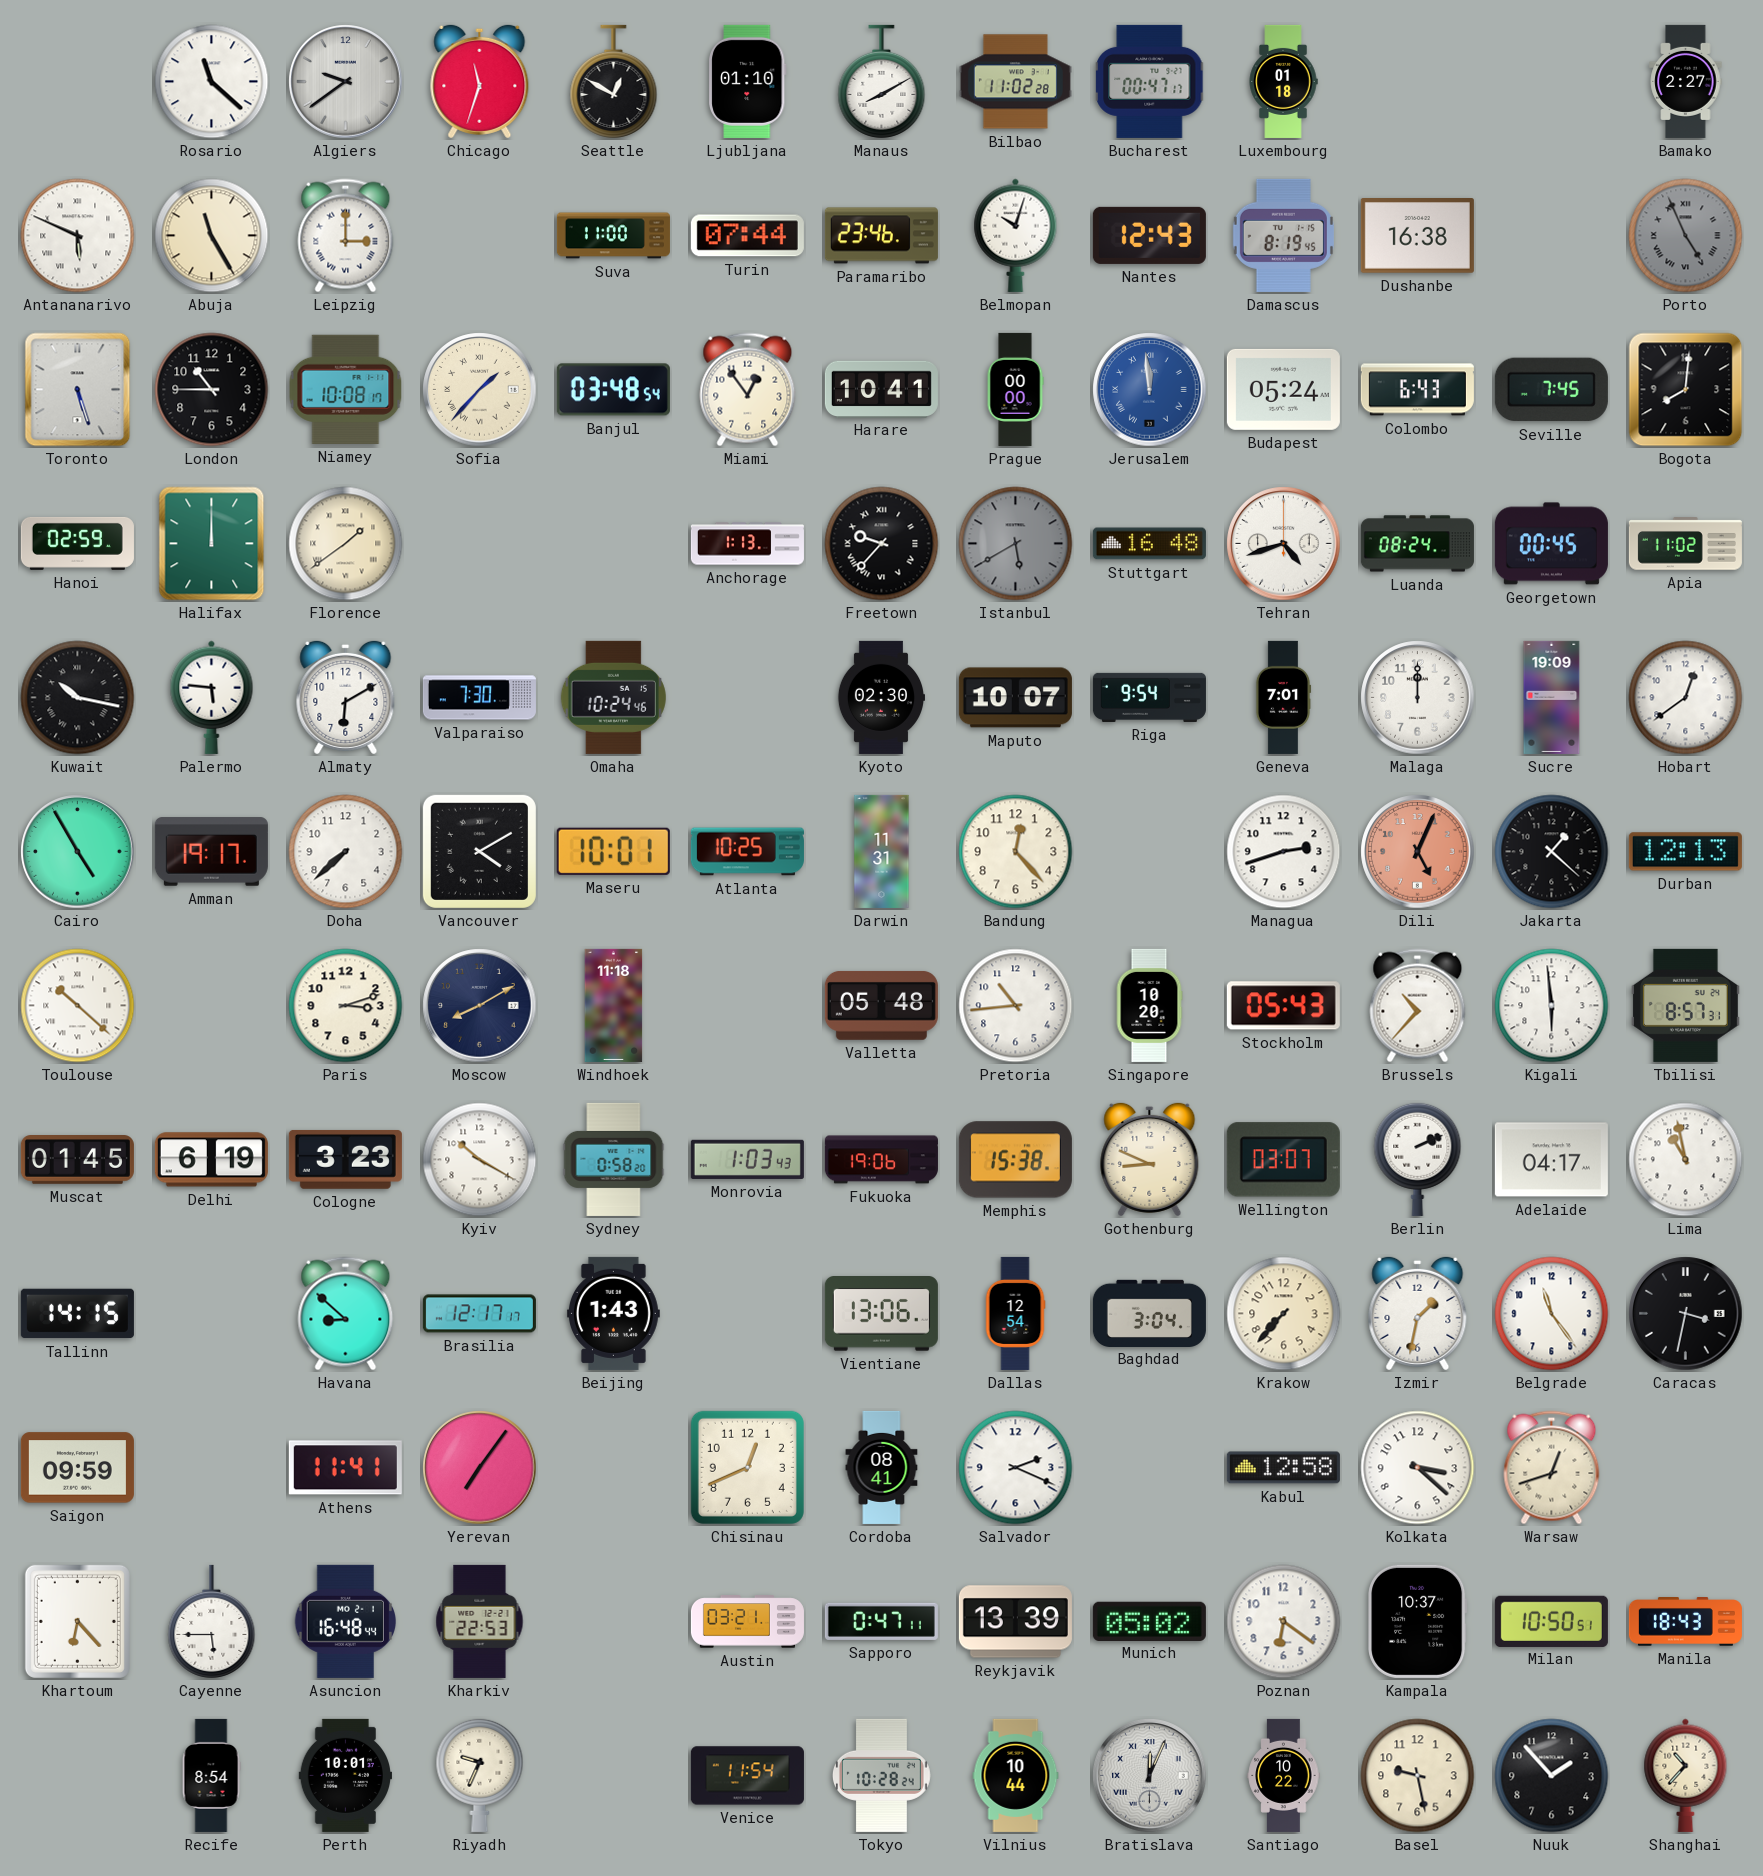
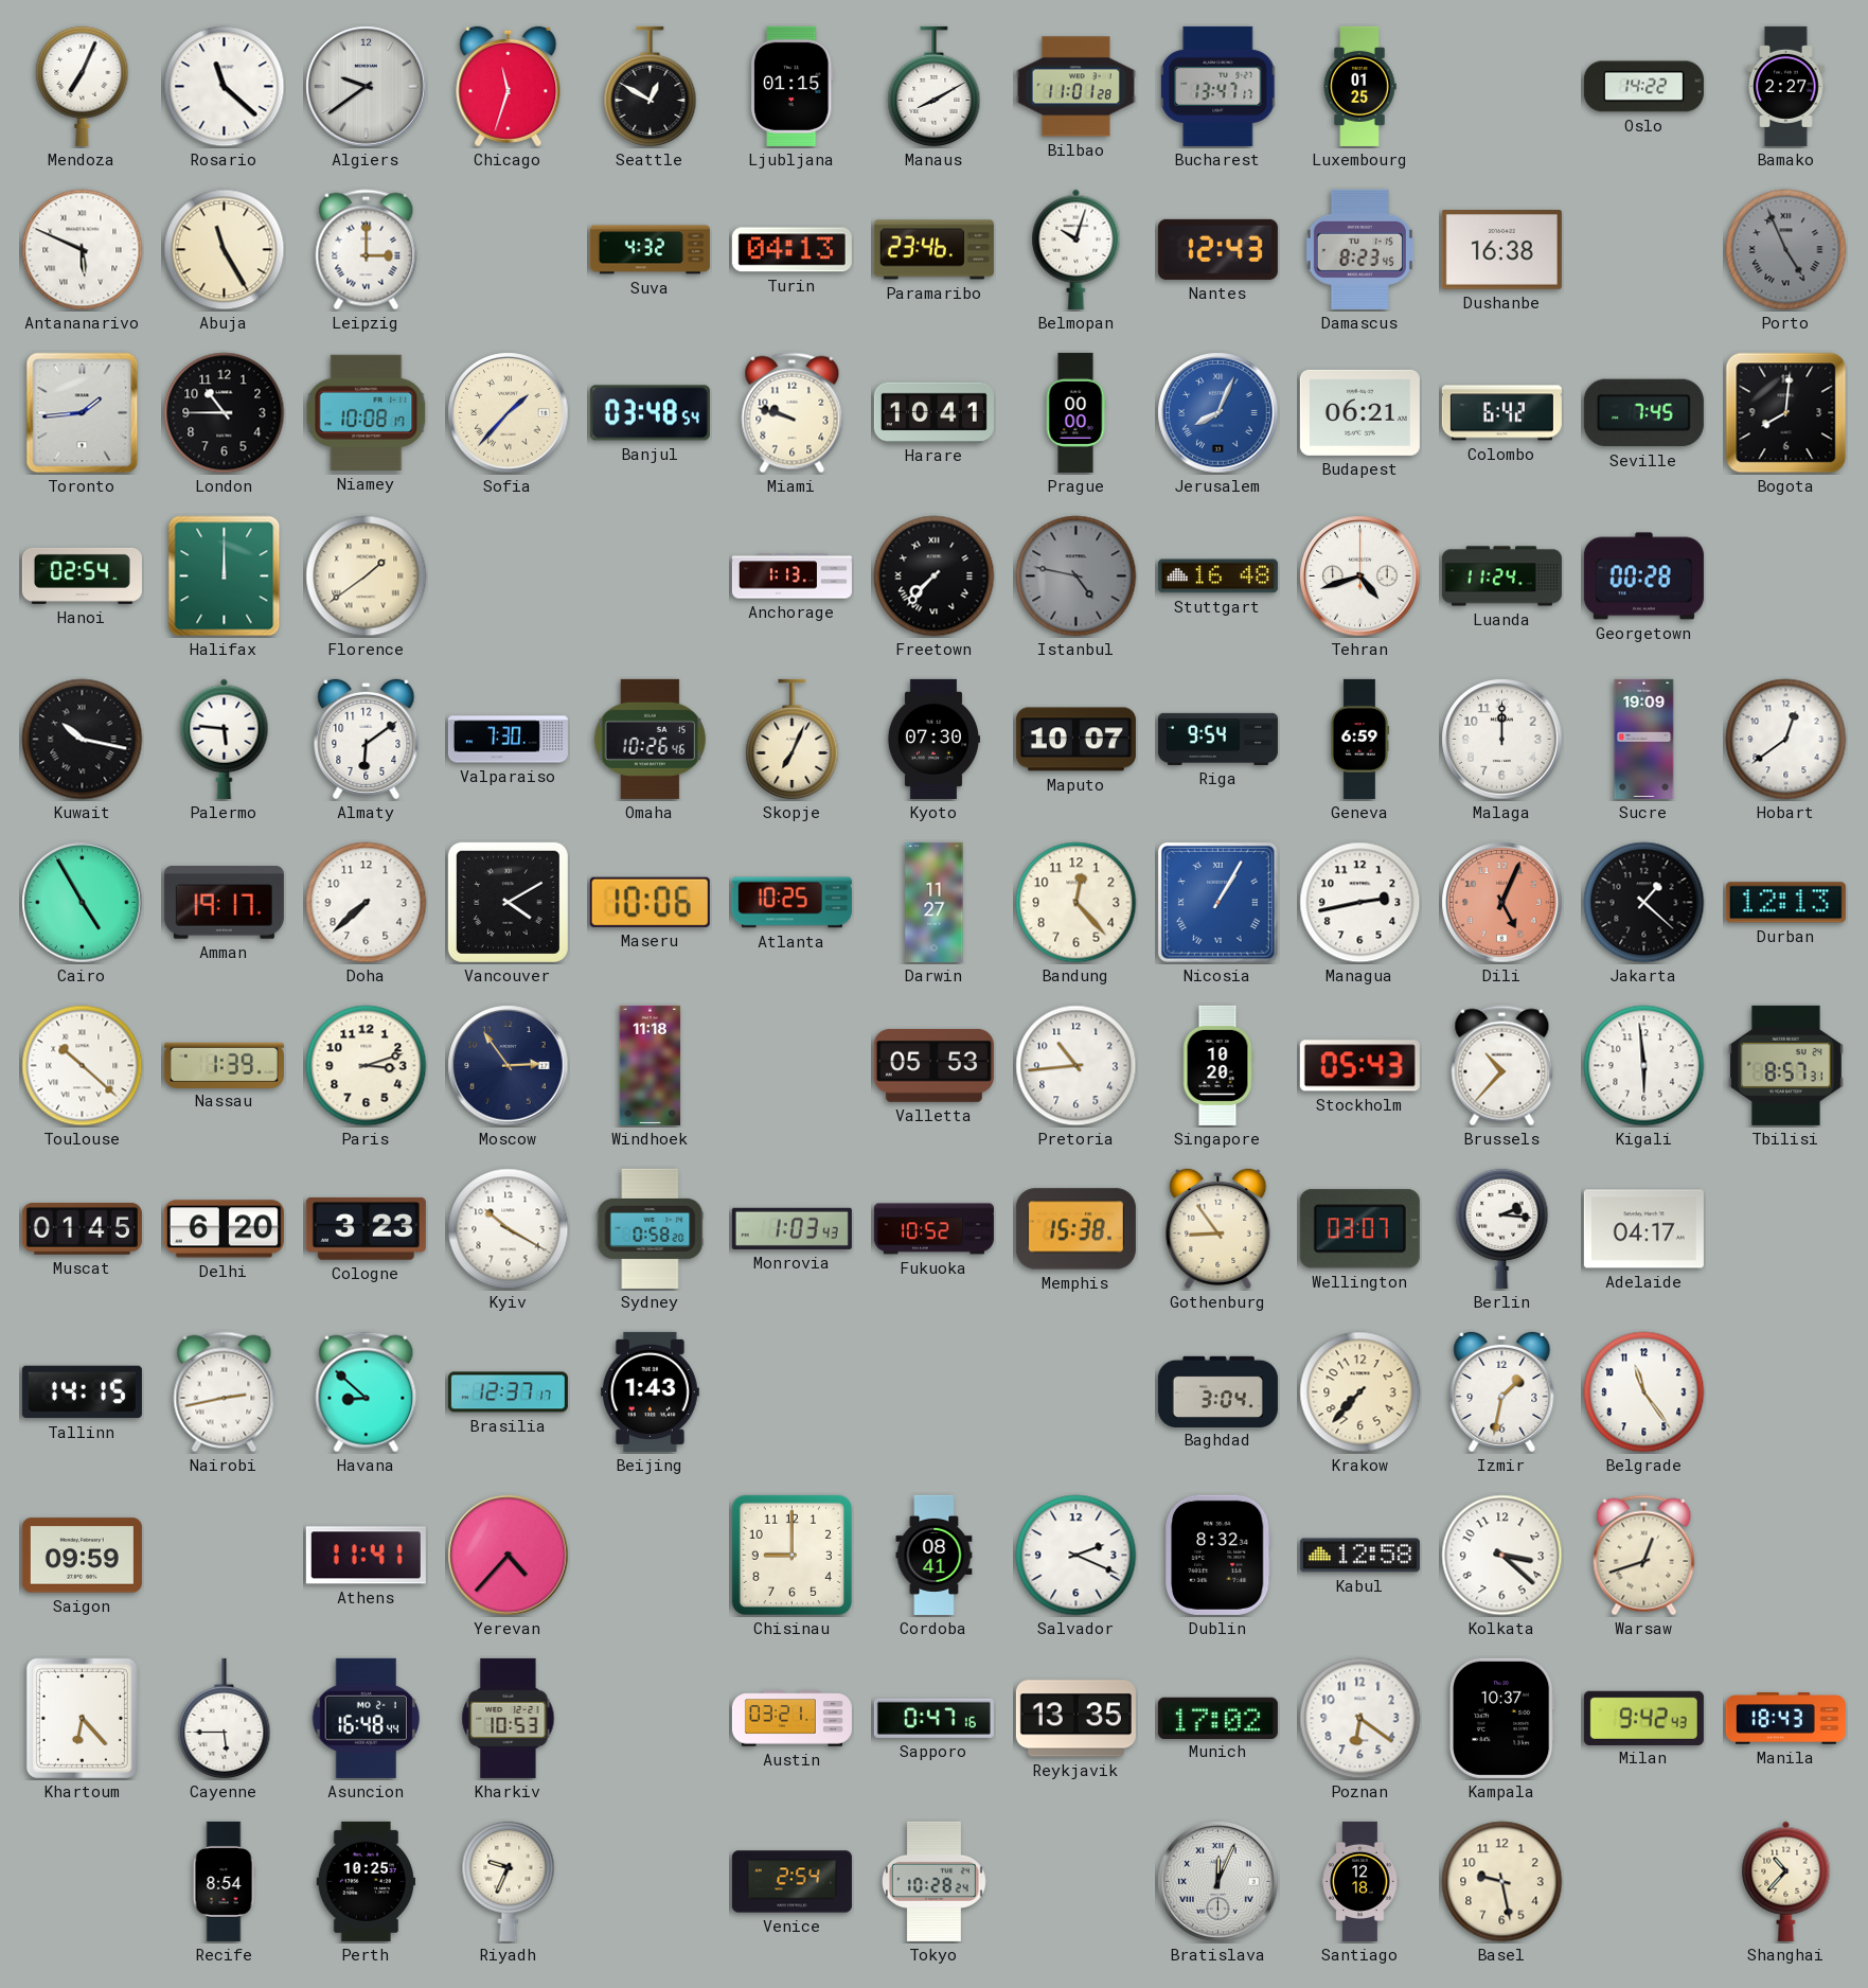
Mendoza: none -> 7:04
Ljubljana: 01:10 -> 01:15
Bilbao: 11:02 -> 11:01
Bucharest: 00:47 -> 13:47
Luxembourg: 01:18 -> 01:25
Oslo: none -> 14:22
Suva: 11:00 -> 4:32
Turin: 07:44 -> 04:13
Damascus: 8:19 -> 8:23
Toronto: 5:27 -> 1:44
Miami: 12:54 -> 9:48
Jerusalem: 11:59 -> 8:04
Budapest: 05:24 -> 06:21
Colombo: 6:43 -> 6:42
Hanoi: 02:59 -> 02:54
Freetown: 9:37 -> 7:37
Istanbul: 5:40 -> 4:47
Luanda: 08:24 -> 11:24
Georgetown: 00:45 -> 00:28
Apia: 11:02 -> none
Almaty: 6:10 -> 6:09
Omaha: 10:24 -> 10:26
Skopje: none -> 7:04
Kyoto: 02:30 -> 07:30
Geneva: 7:01 -> 6:59
Maseru: 10:01 -> 10:06
Darwin: 11:31 -> 11:27
Nicosia: none -> 1:05
Managua: 2:42 -> 2:43
Nassau: none -> 1:39
Moscow: 8:10 -> 2:54
Valletta: 05:48 -> 05:53
Delhi: 6:19 -> 6:20
Fukuoka: 19:06 -> 10:52
Gothenburg: 8:49 -> 8:54
Berlin: 2:11 -> 2:16
Lima: 10:58 -> none
Nairobi: none -> 2:43
Brasilia: 12:17 -> 12:37
Vientiane: 13:06 -> none
Dallas: 12:54 -> none
Caracas: 3:32 -> none
Yerevan: 7:06 -> 4:37
Chisinau: 12:41 -> 9:00
Dublin: none -> 8:32
Kharkiv: 22:53 -> 10:53
Sapporo: 0:47:11 -> 0:47:16
Reykjavik: 13:39 -> 13:35
Munich: 05:02 -> 17:02
Milan: 10:50 -> 9:42
Perth: 10:01 -> 10:25
Venice: 11:54 -> 2:54
Vilnius: 10:44 -> none
Santiago: 10:22 -> 12:18
Nuuk: 1:53 -> none
